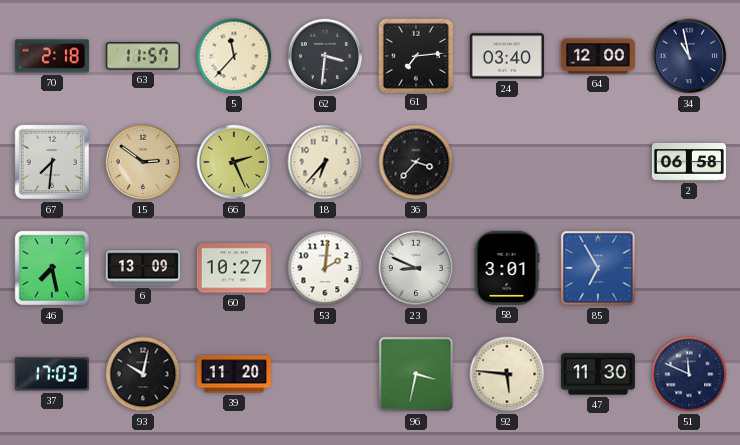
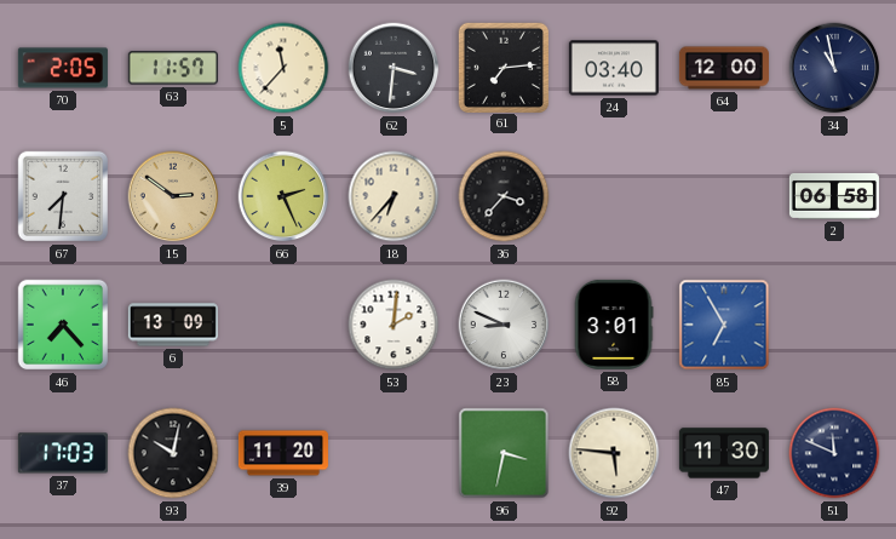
70: 2:18 -> 2:05
46: 7:28 -> 7:23
60: 10:27 -> none
